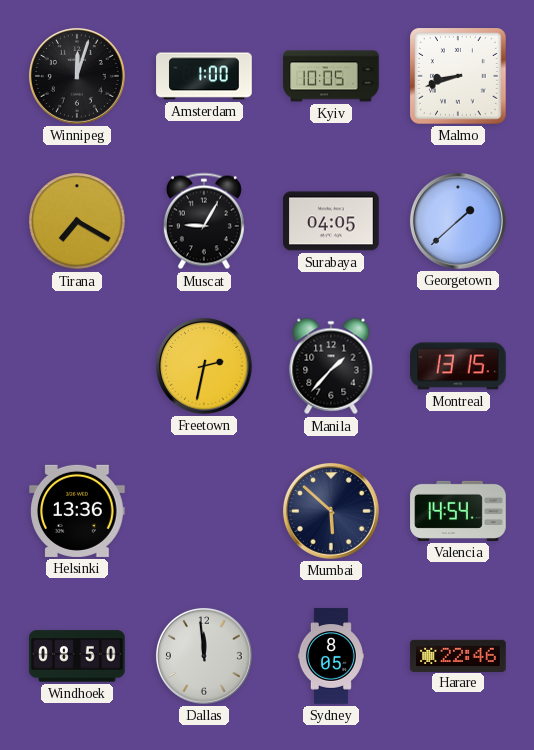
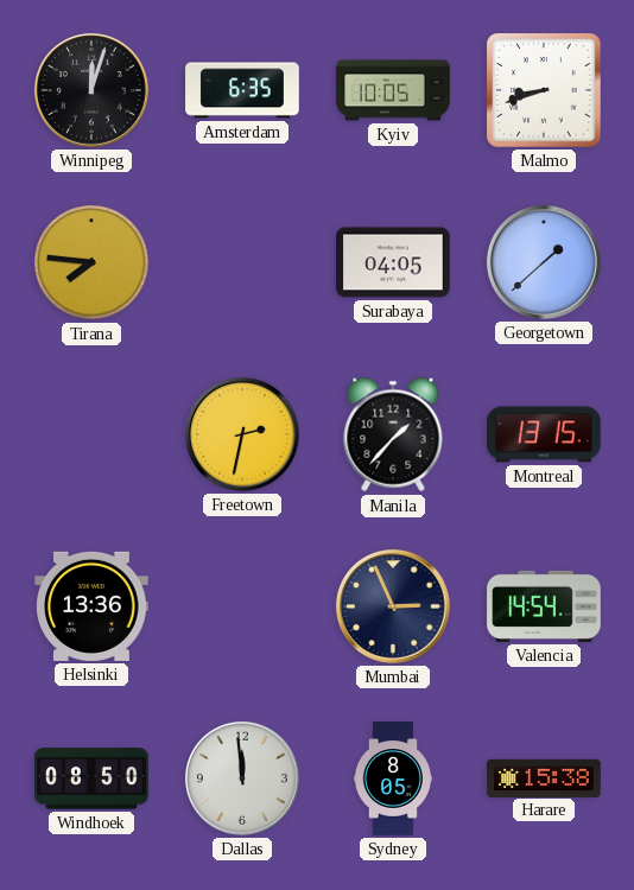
Amsterdam: 1:00 -> 6:35
Tirana: 7:20 -> 7:46
Muscat: 9:05 -> none
Mumbai: 5:52 -> 2:56
Harare: 22:46 -> 15:38
